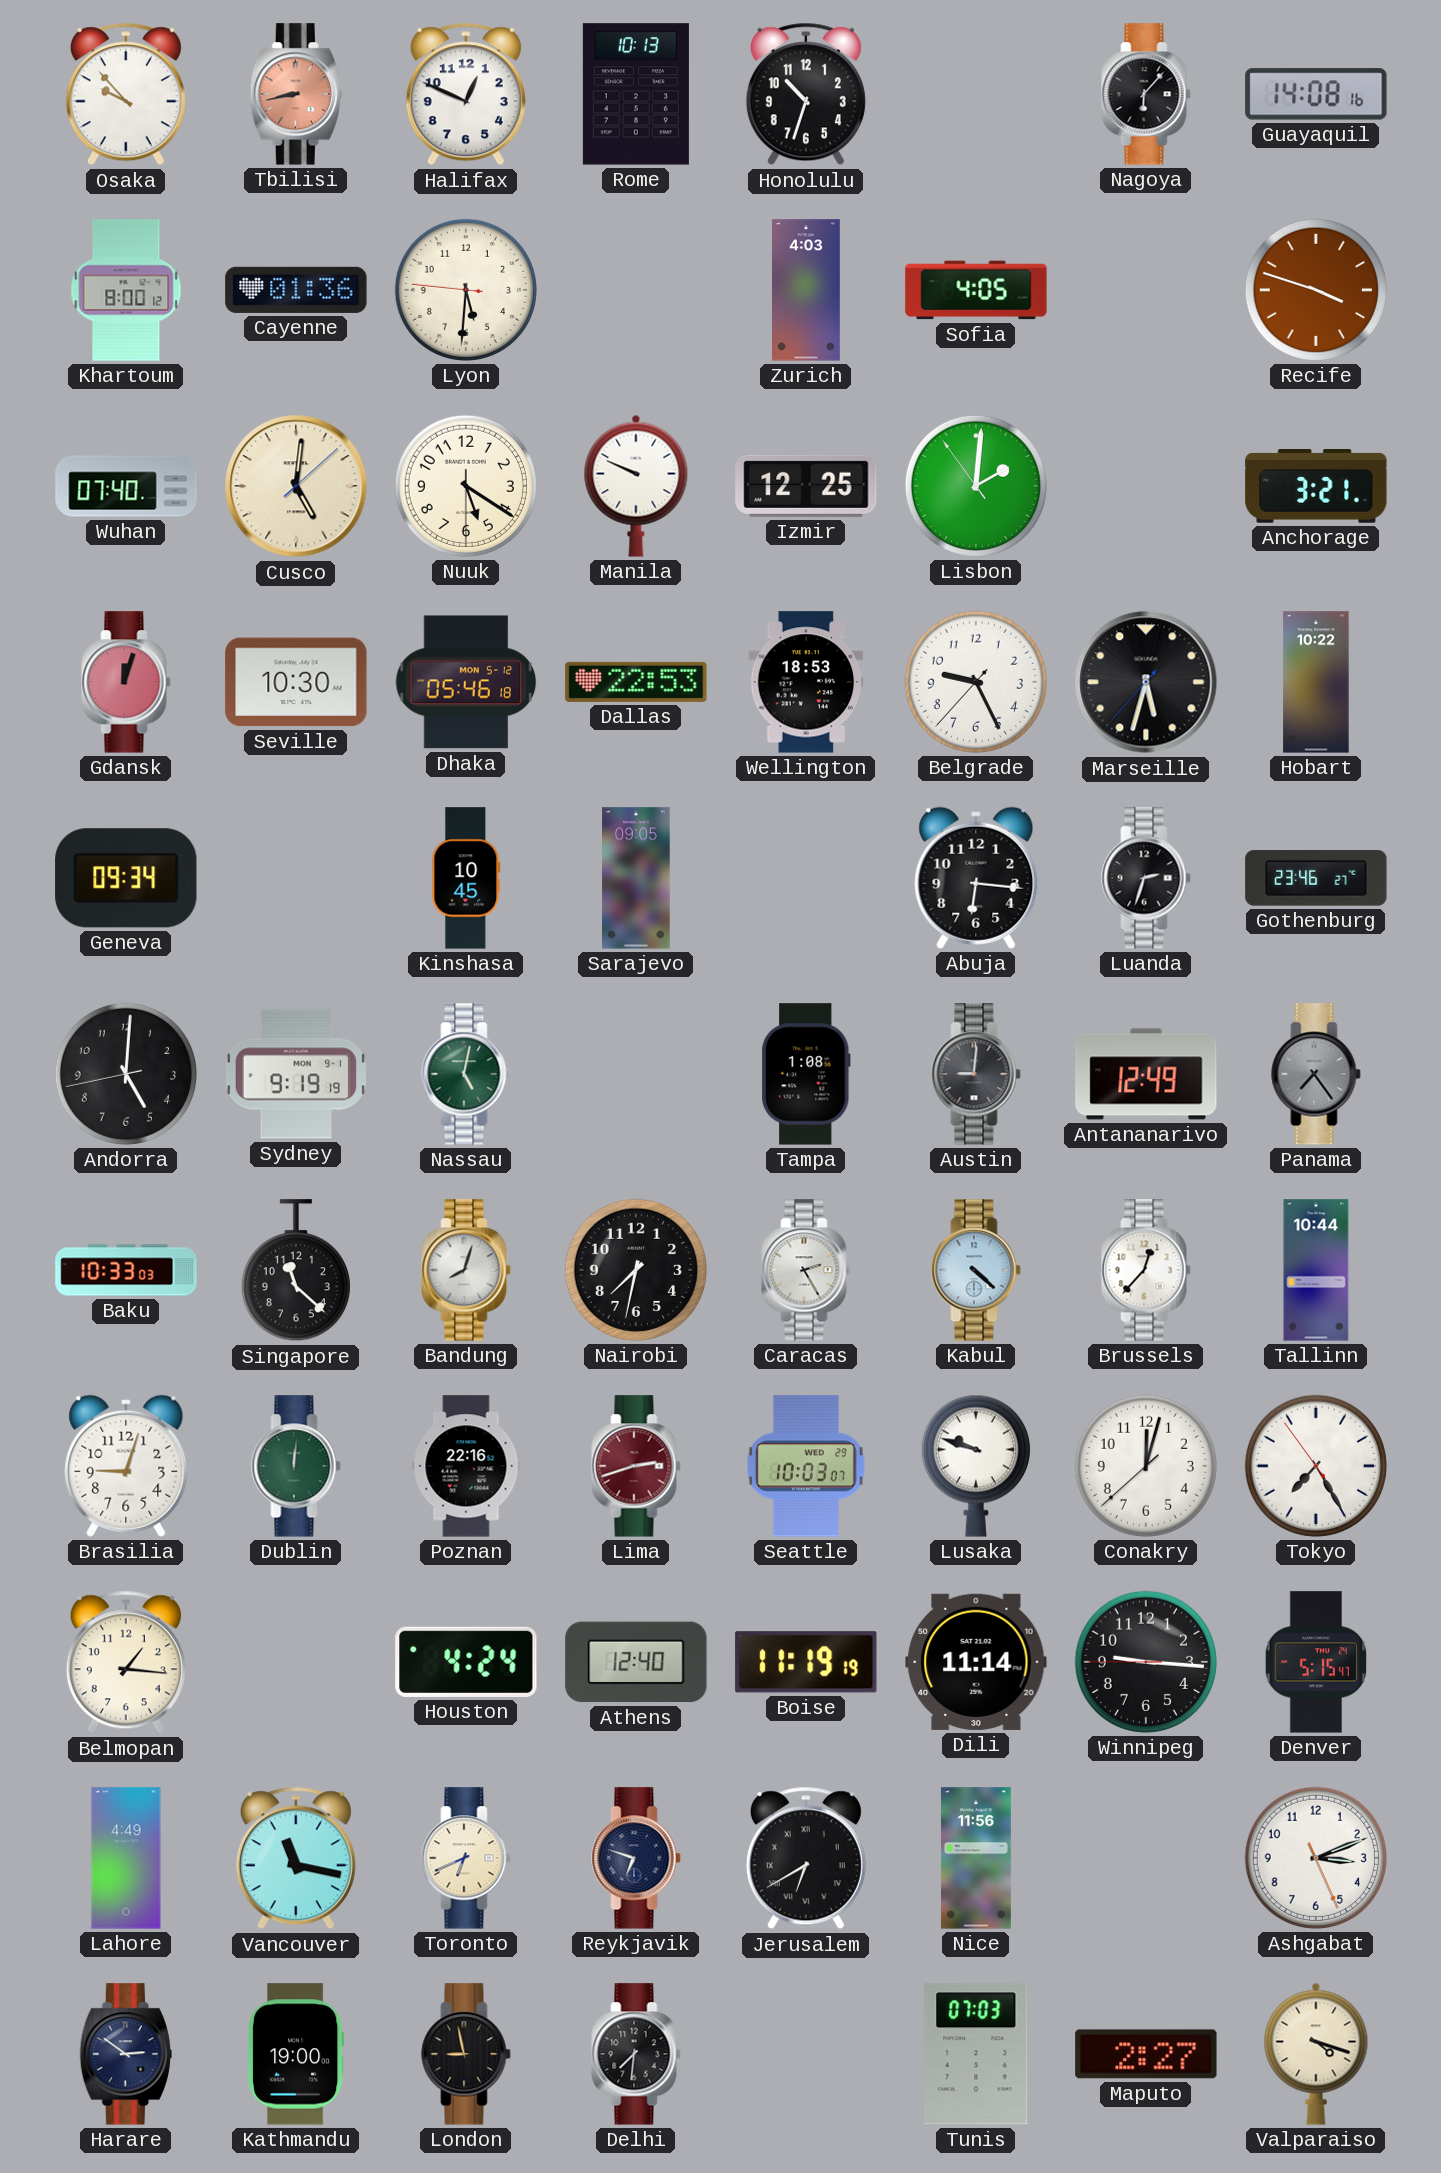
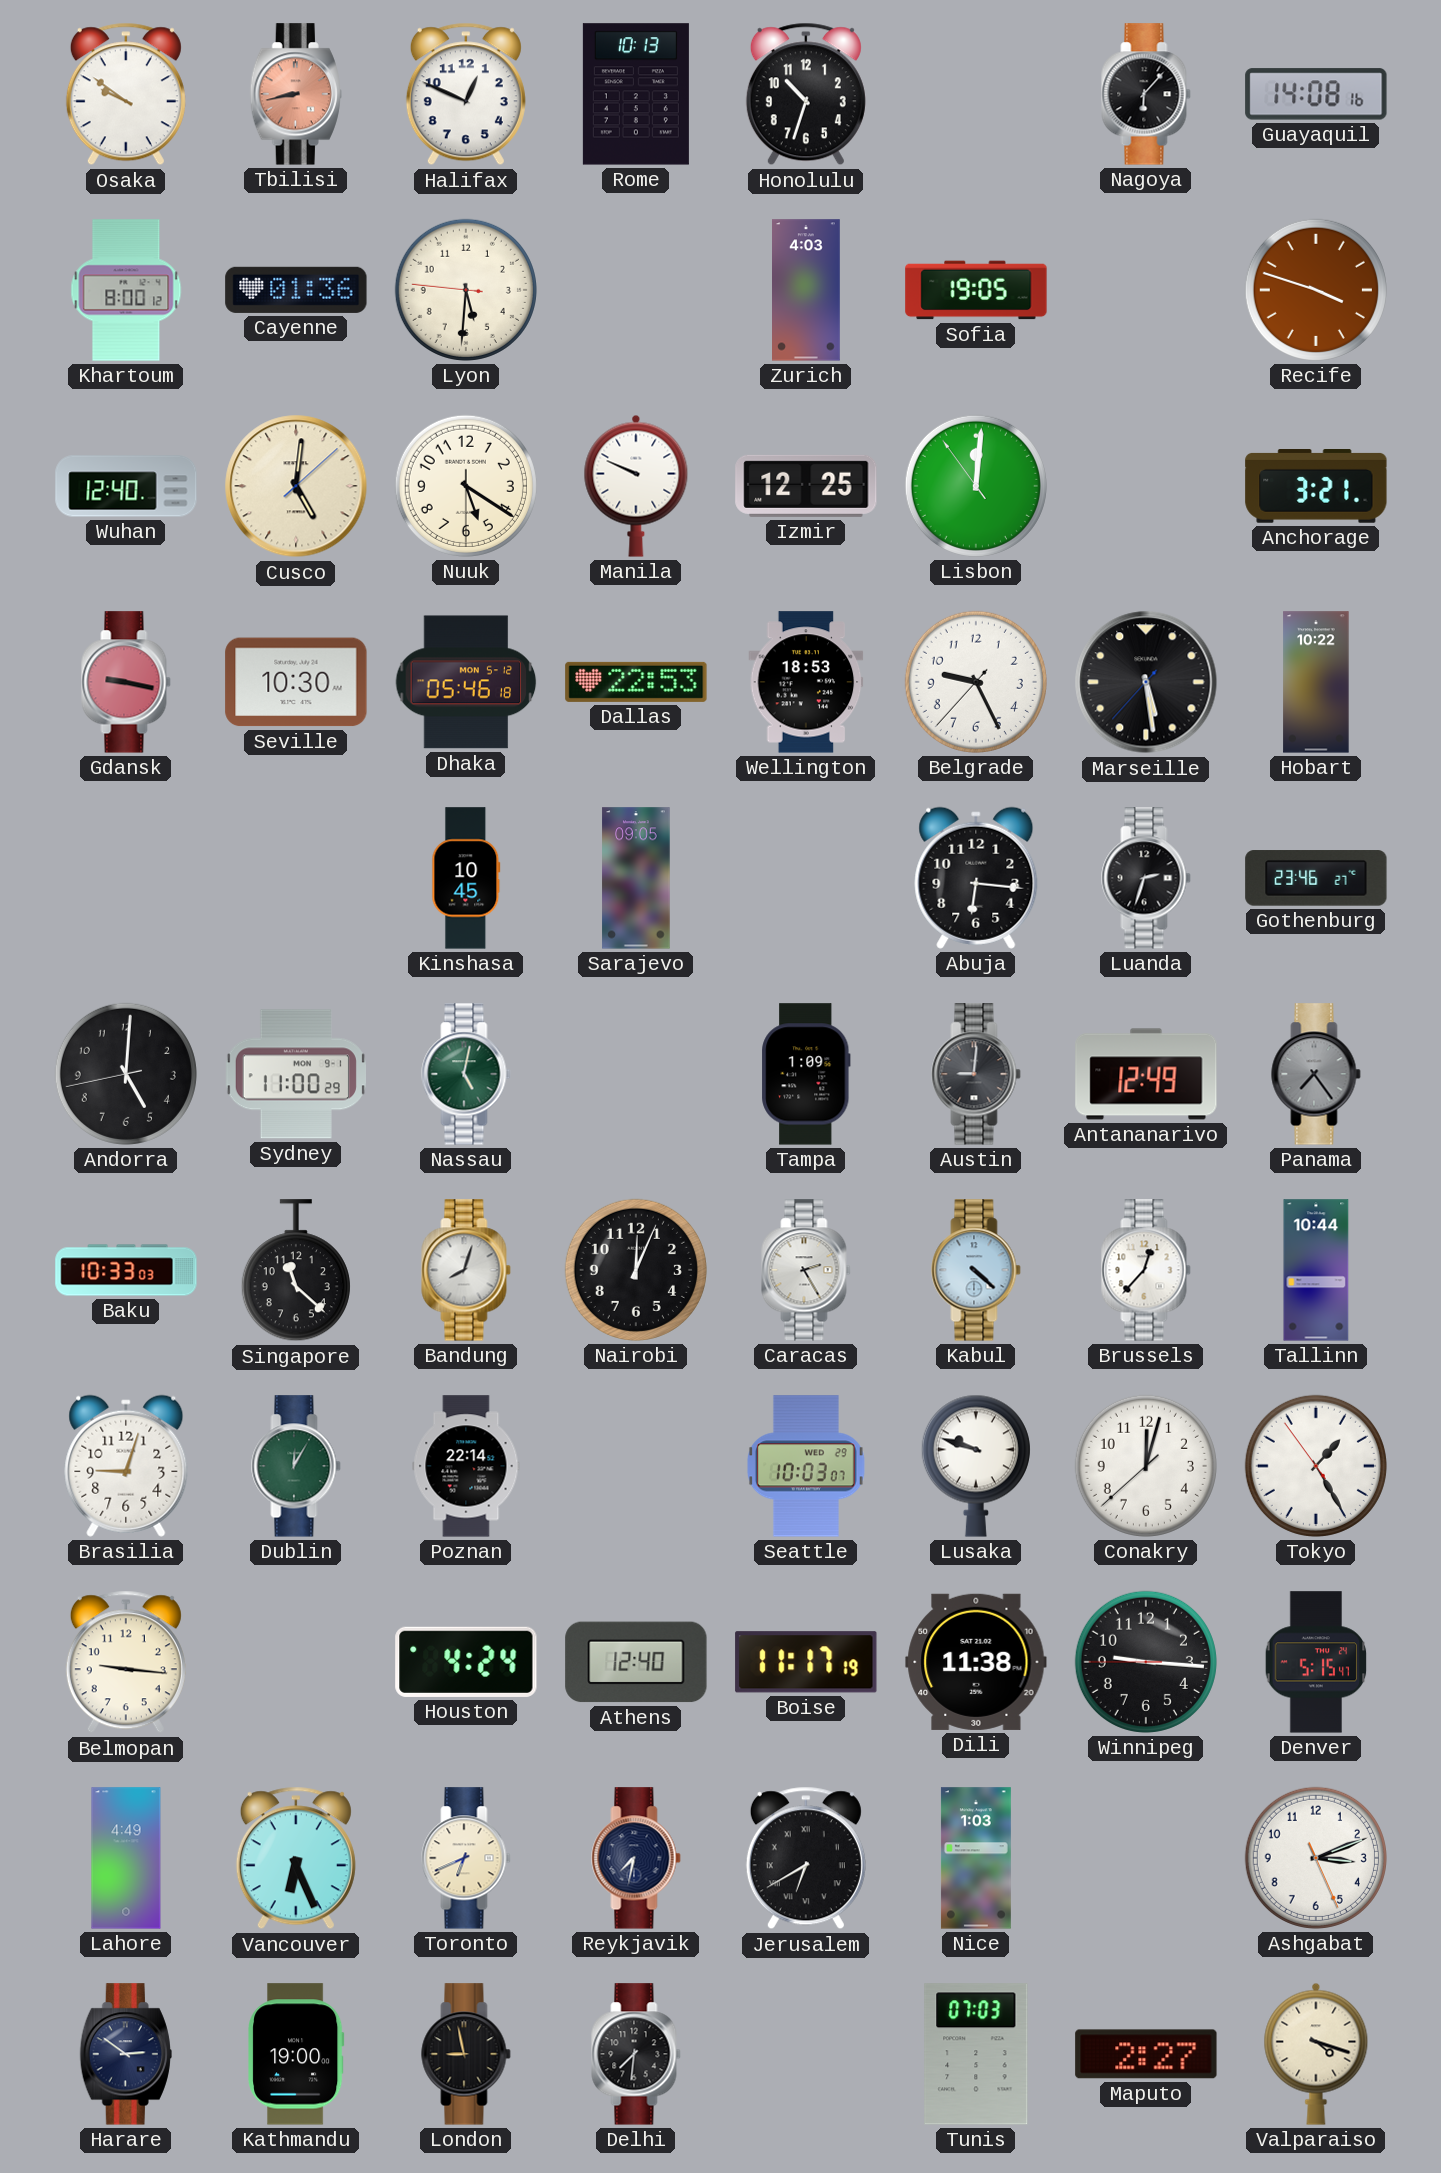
Osaka: 9:53 -> 9:51
Sofia: 4:05 -> 19:05
Wuhan: 07:40 -> 12:40
Lisbon: 2:00 -> 12:00
Gdansk: 12:03 -> 9:17
Marseille: 5:32 -> 5:28
Geneva: 09:34 -> none
Sydney: 9:19 -> 11:00
Tampa: 1:08 -> 1:09
Nairobi: 7:32 -> 12:04
Dublin: 12:01 -> 12:05
Poznan: 22:16 -> 22:14
Lima: 2:42 -> none
Tokyo: 7:24 -> 1:24
Belmopan: 1:16 -> 9:16
Boise: 11:19 -> 11:17
Dili: 11:14 -> 11:38
Vancouver: 11:17 -> 6:26
Reykjavik: 6:48 -> 7:32
Nice: 11:56 -> 1:03
